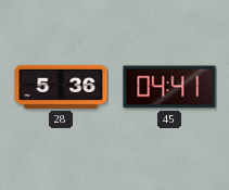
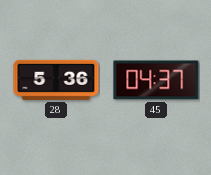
45: 04:41 -> 04:37
